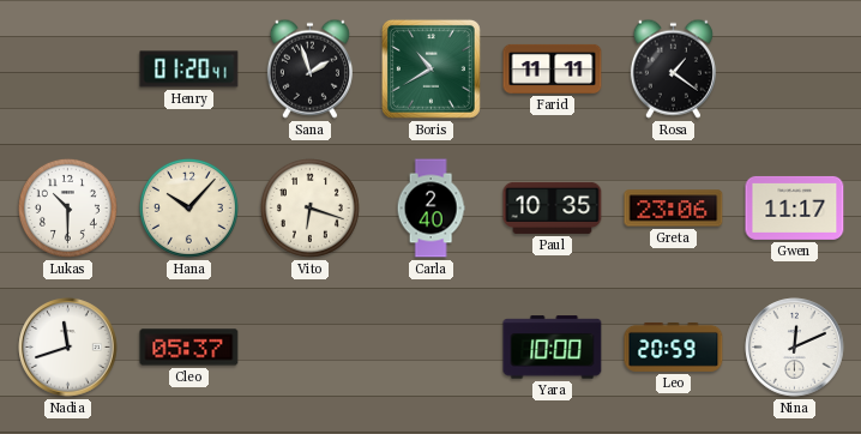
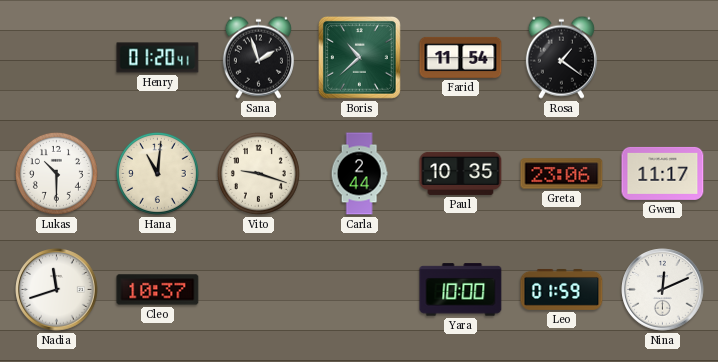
Boris: 10:40 -> 10:38
Farid: 11:11 -> 11:54
Hana: 10:07 -> 11:01
Vito: 6:18 -> 9:18
Carla: 2:40 -> 2:44
Cleo: 05:37 -> 10:37
Leo: 20:59 -> 01:59
